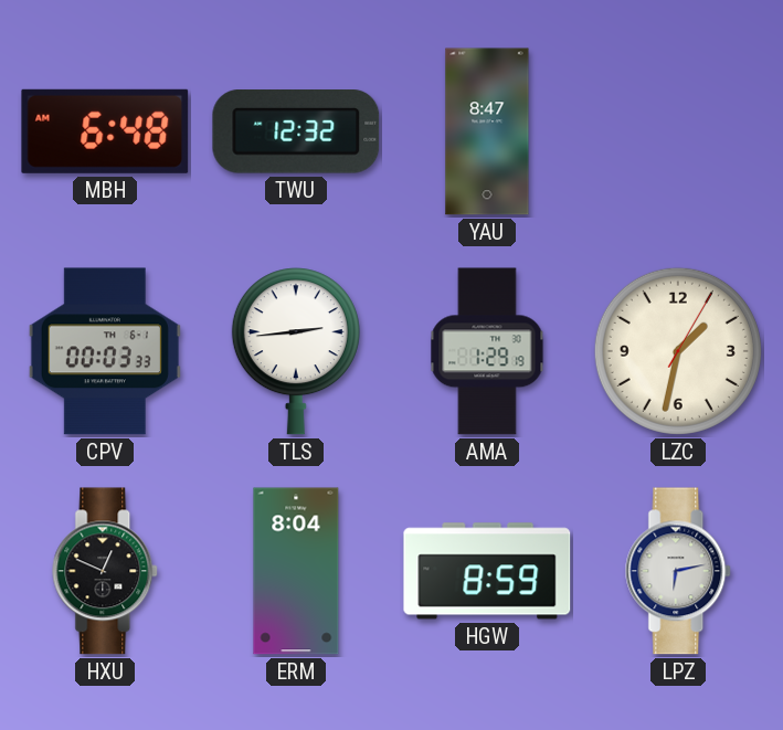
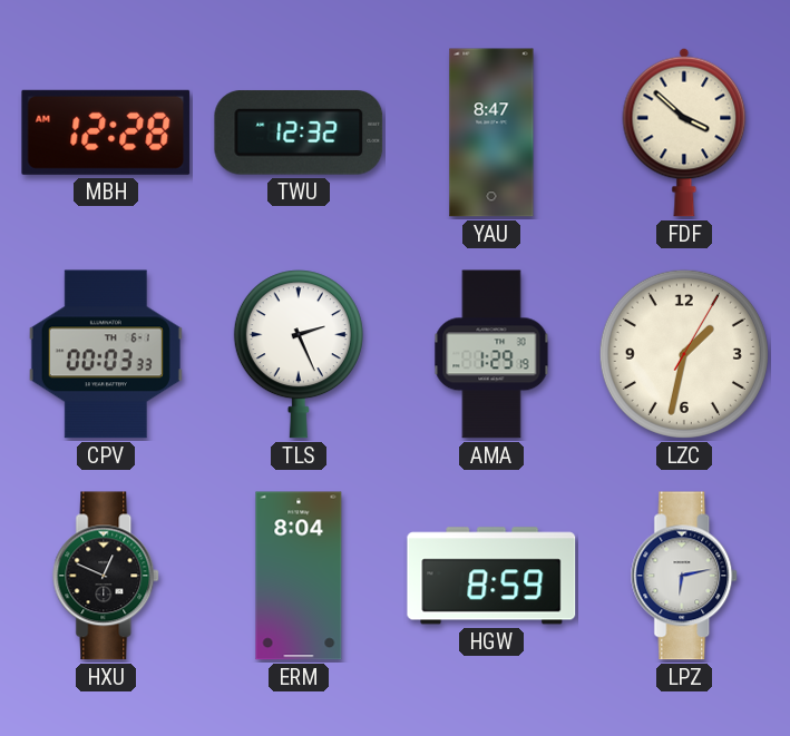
MBH: 6:48 -> 12:28
FDF: none -> 3:52
TLS: 2:44 -> 2:26
